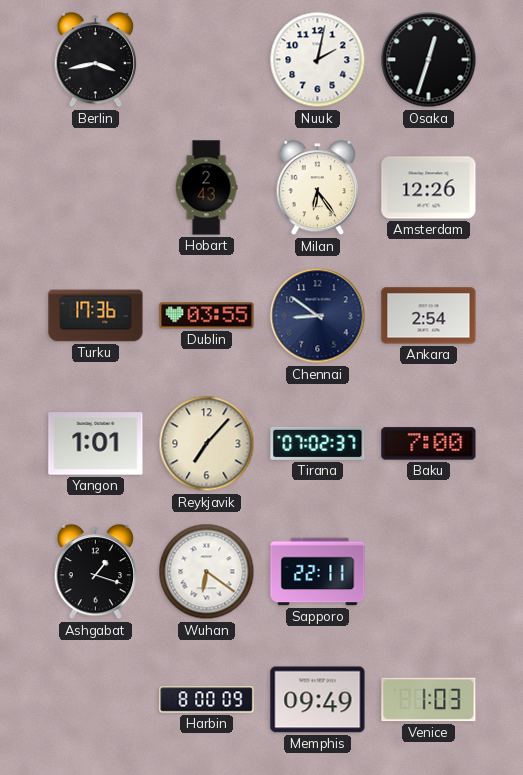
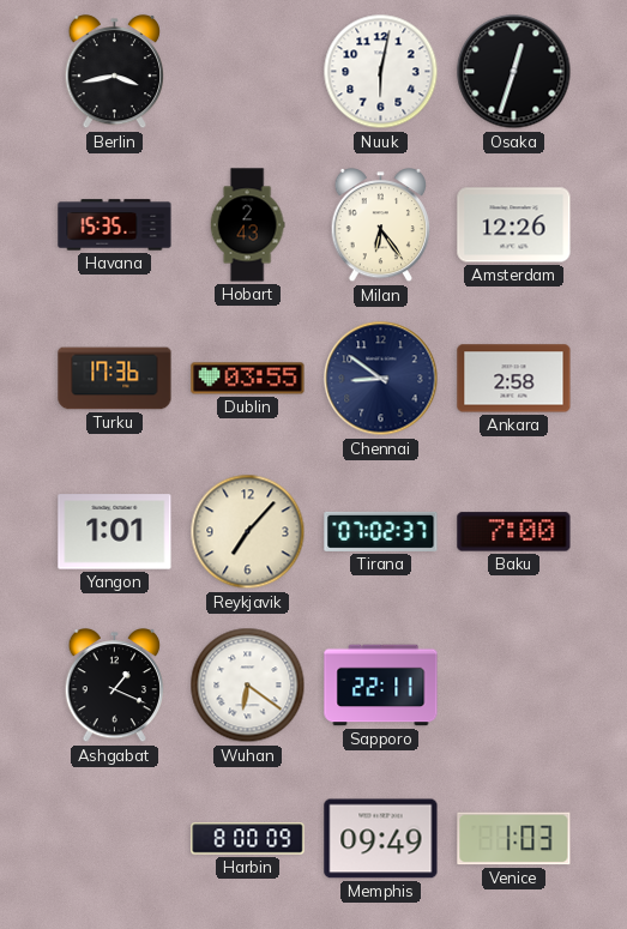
Nuuk: 2:02 -> 6:02
Havana: none -> 15:35
Ankara: 2:54 -> 2:58
Ashgabat: 1:18 -> 1:19
